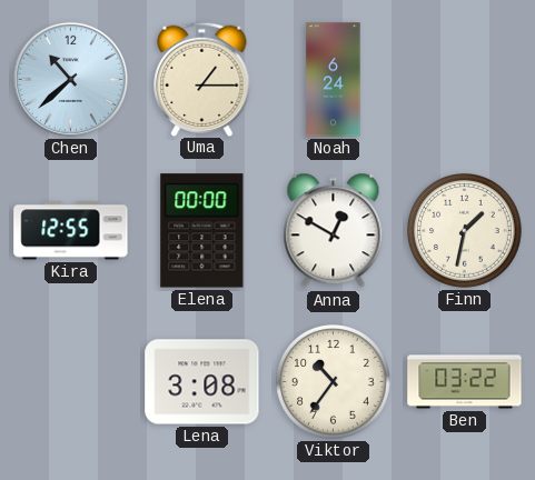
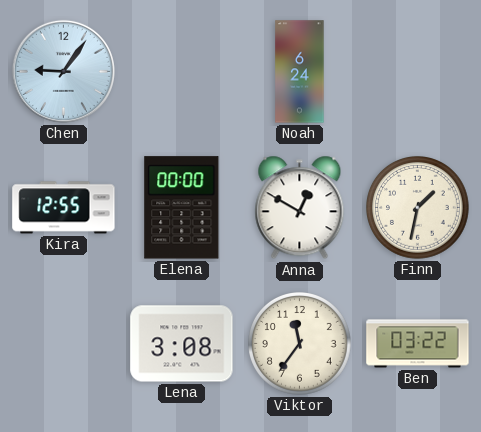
Chen: 10:38 -> 9:06
Uma: 1:15 -> none
Viktor: 10:36 -> 11:36
